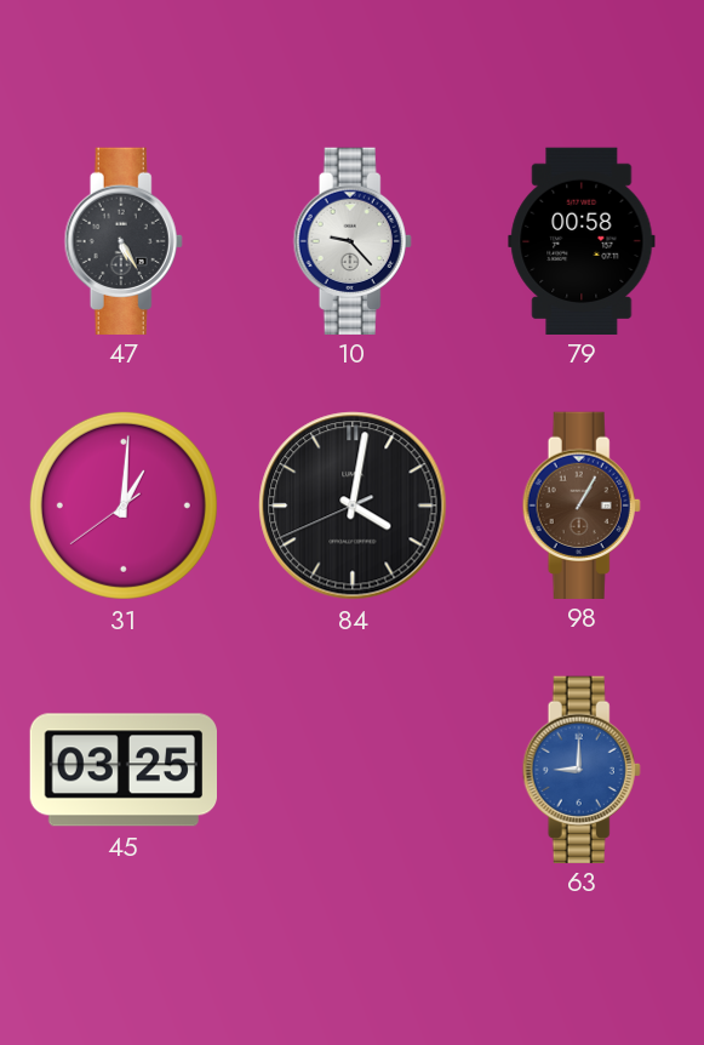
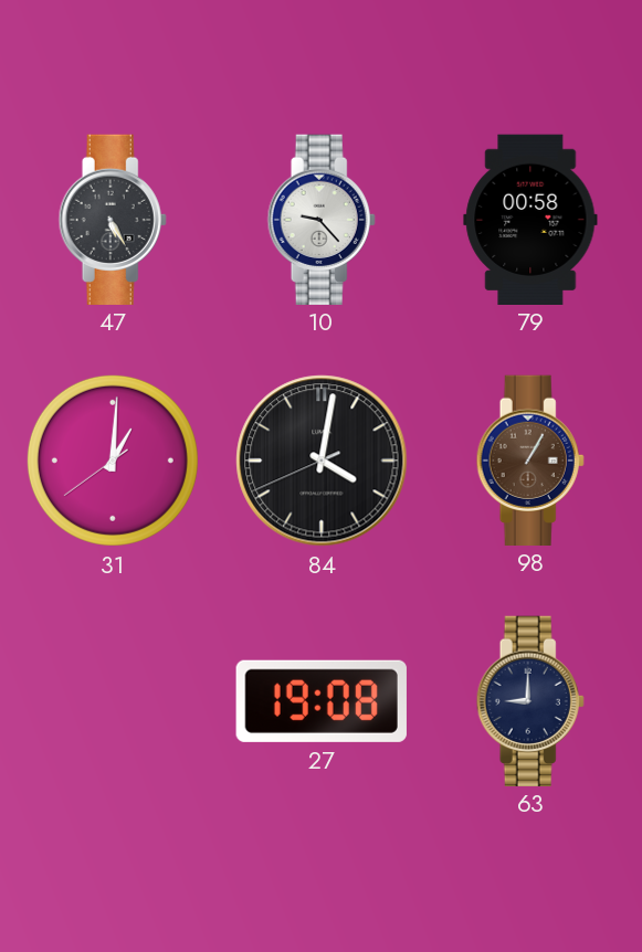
45: 03:25 -> none
27: none -> 19:08
63 dial: blue -> navy
